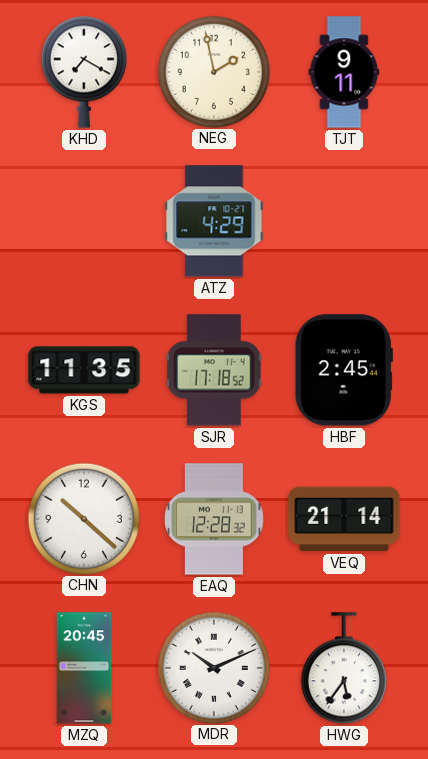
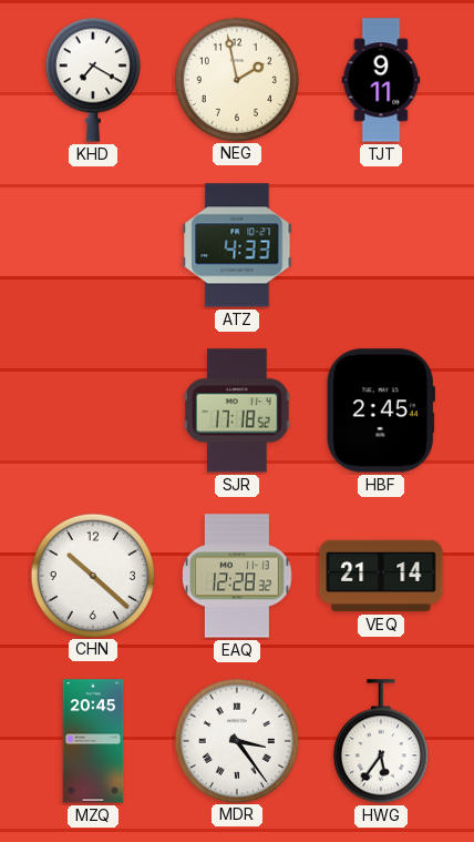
ATZ: 4:29 -> 4:33
KGS: 11:35 -> none
MDR: 10:11 -> 3:24
